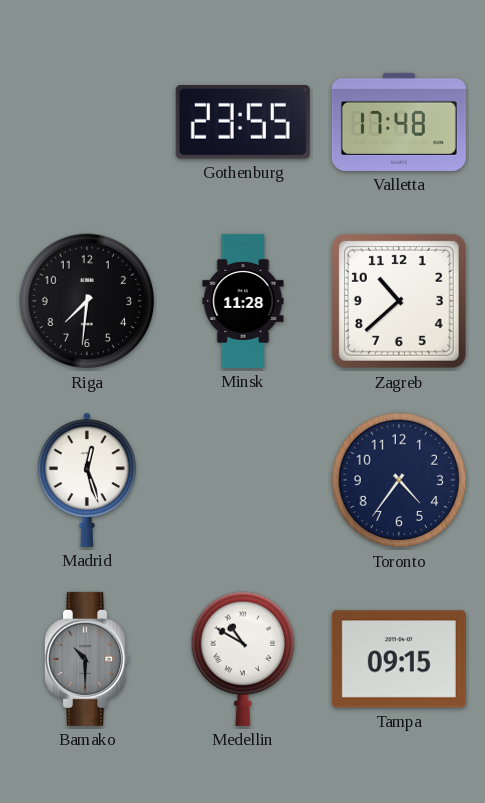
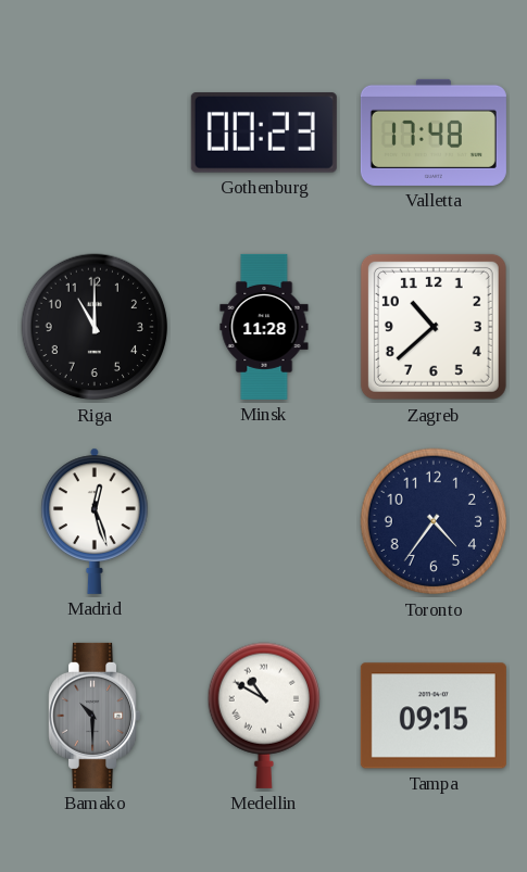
Gothenburg: 23:55 -> 00:23
Riga: 7:31 -> 11:00
